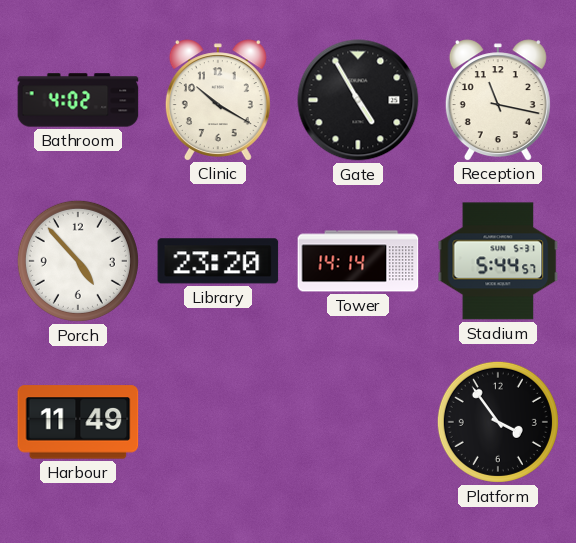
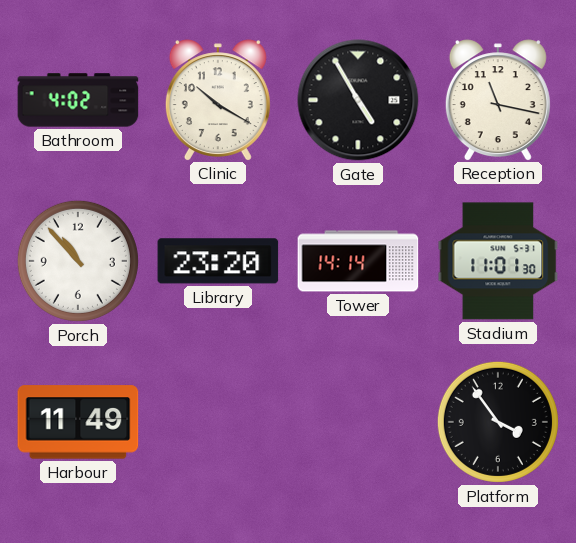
Porch: 4:53 -> 10:53
Stadium: 5:44 -> 11:01
